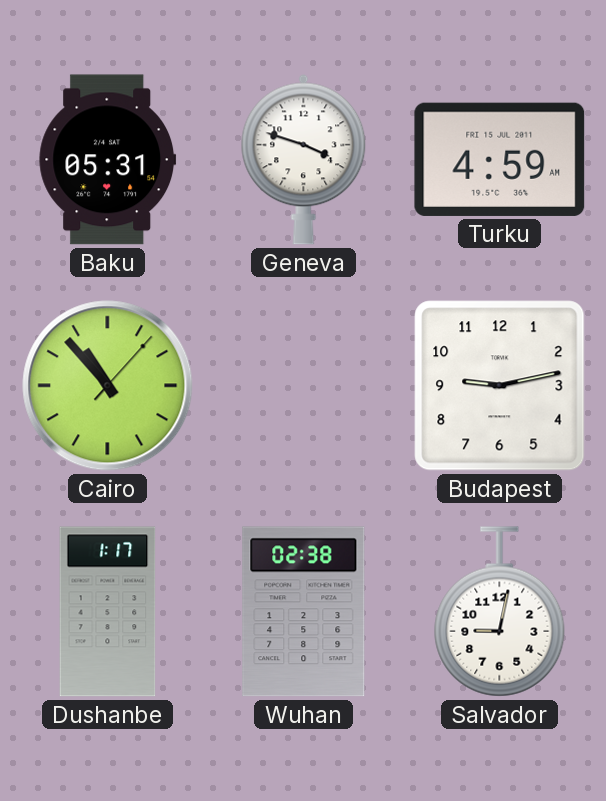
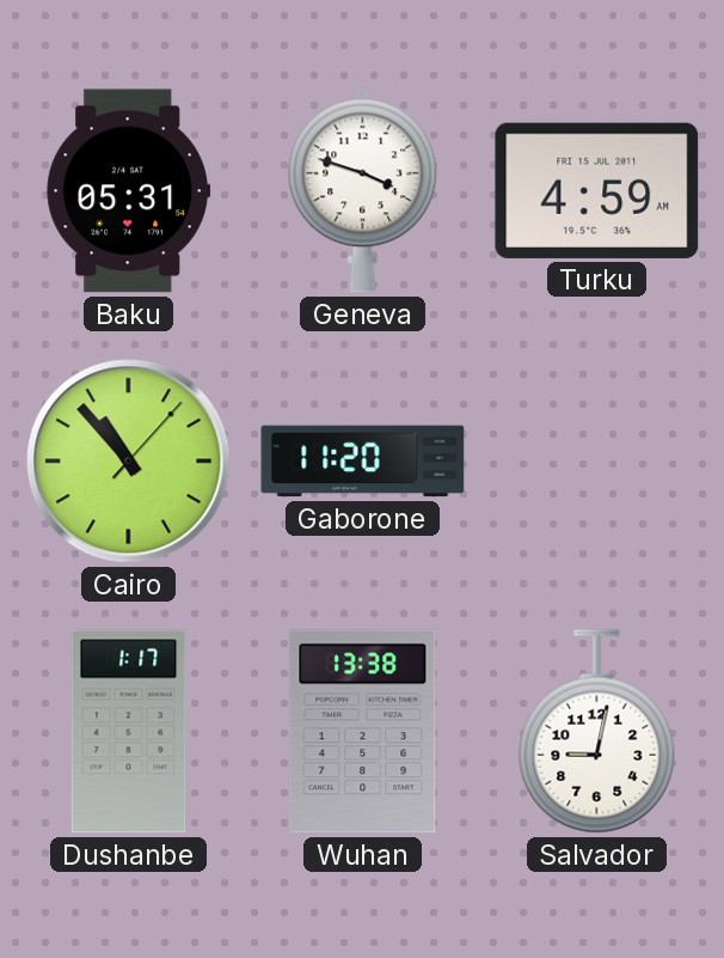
Gaborone: none -> 11:20
Budapest: 9:13 -> none
Wuhan: 02:38 -> 13:38
